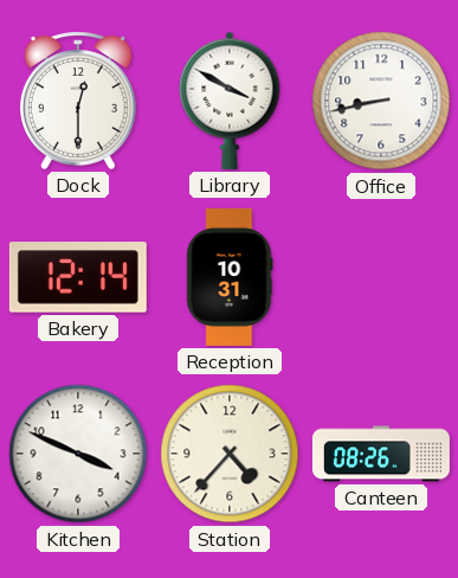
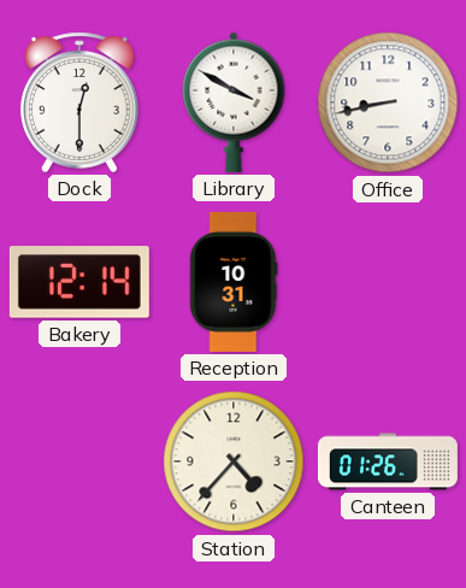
Kitchen: 3:49 -> none
Canteen: 08:26 -> 01:26
